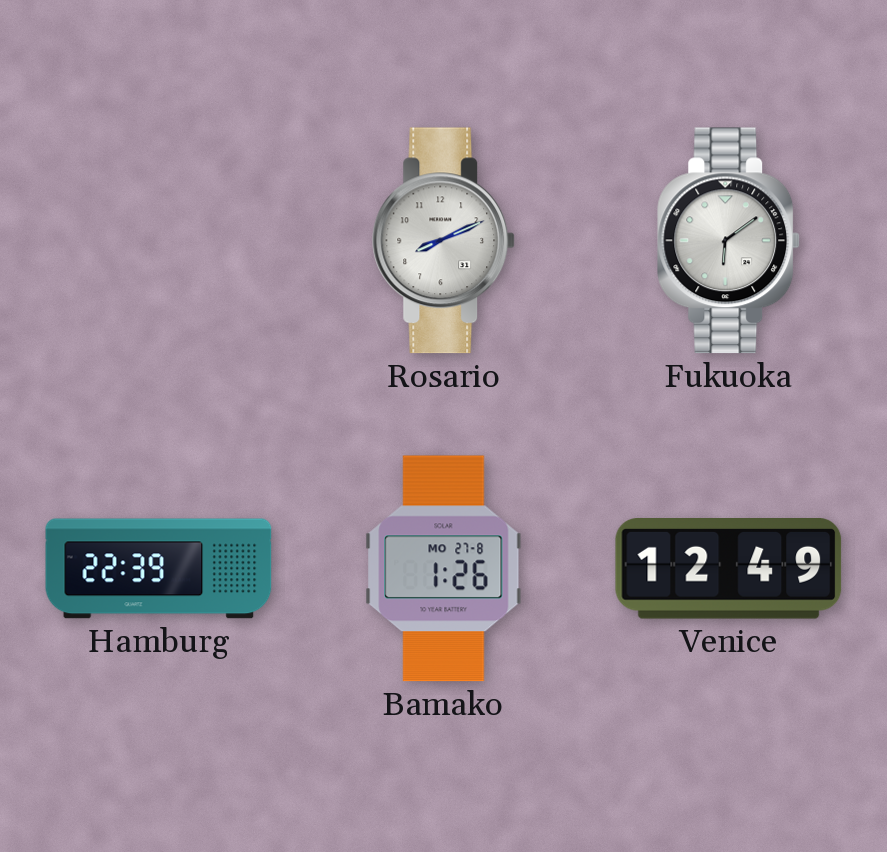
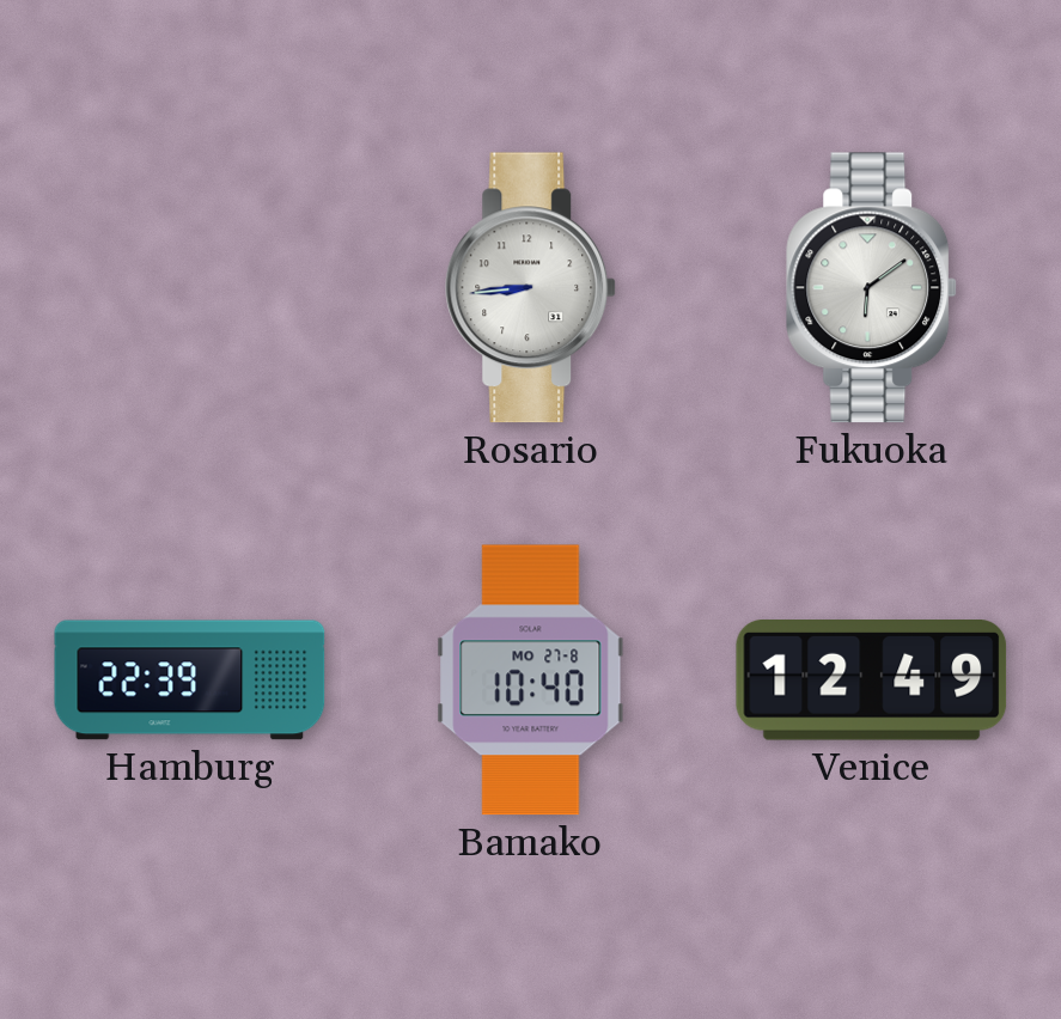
Rosario: 8:11 -> 8:44
Bamako: 1:26 -> 10:40
